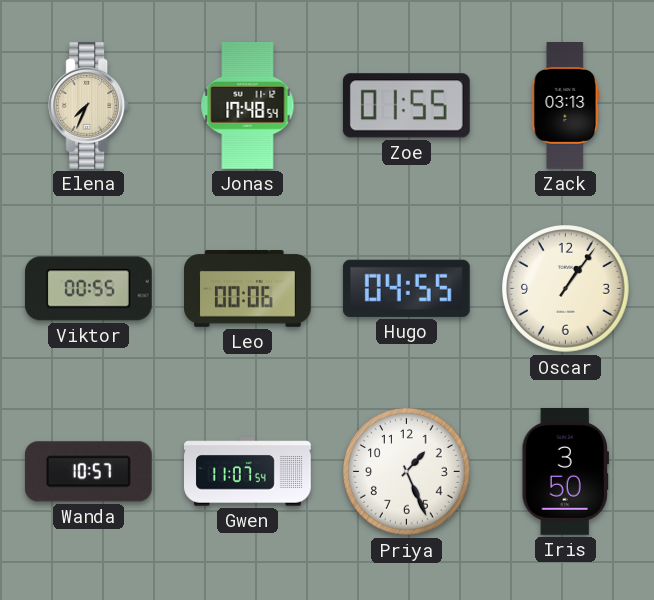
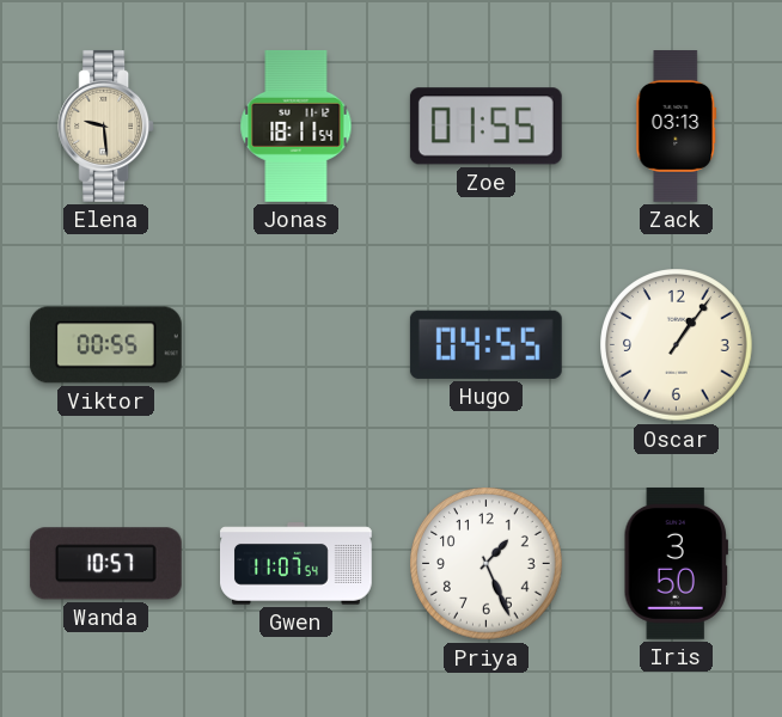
Elena: 7:34 -> 9:29
Jonas: 17:48 -> 18:11
Leo: 00:06 -> none
